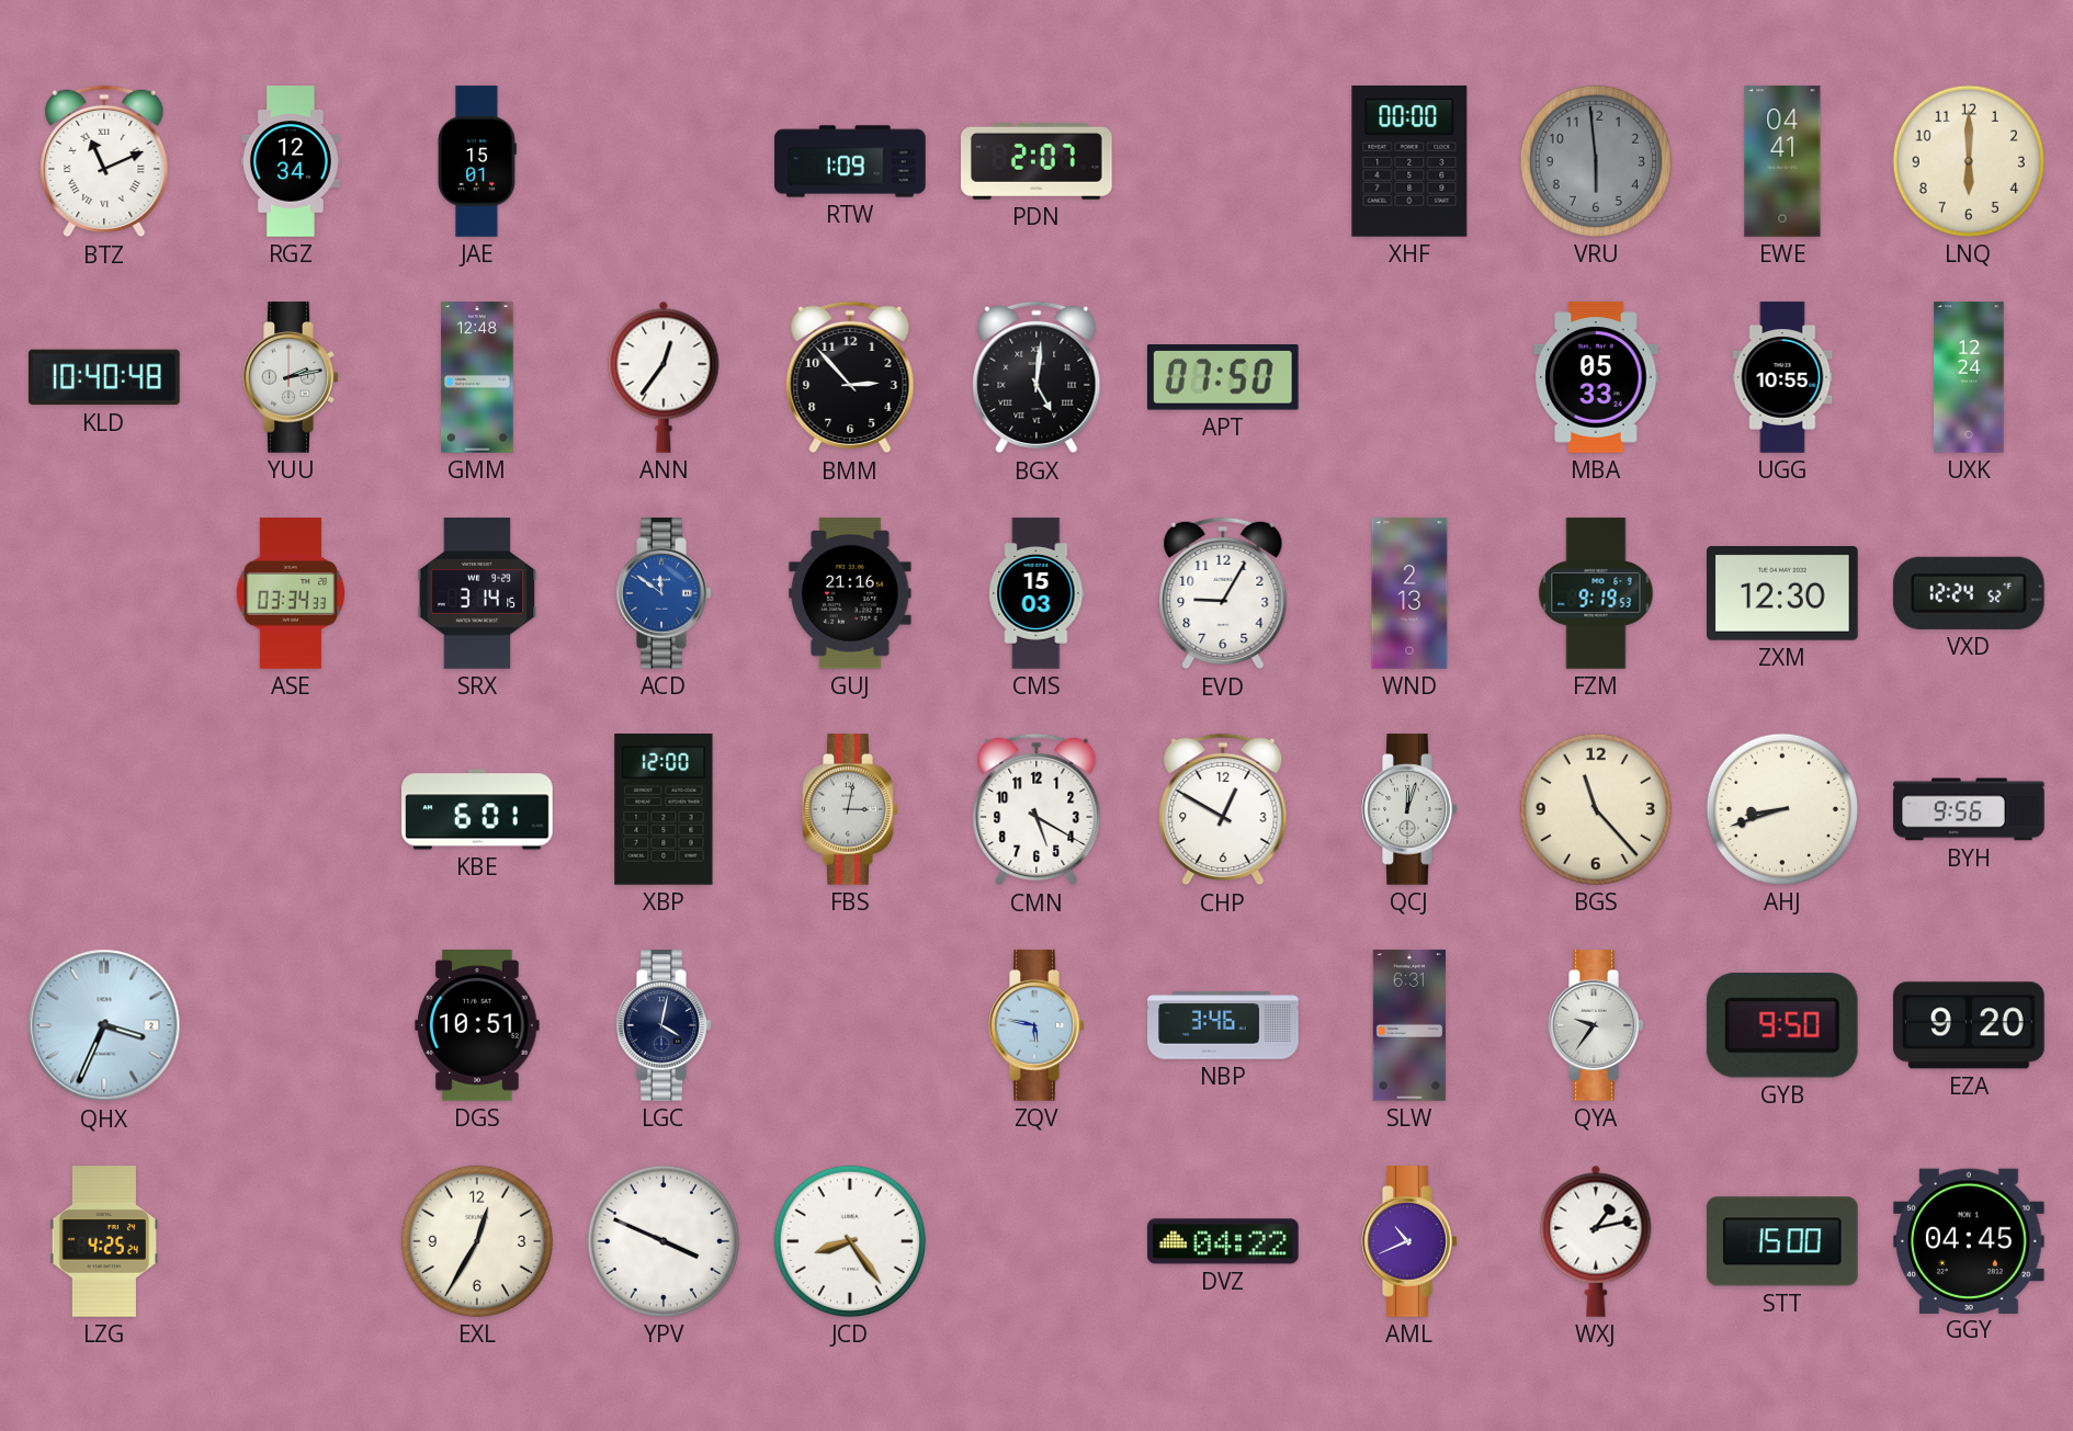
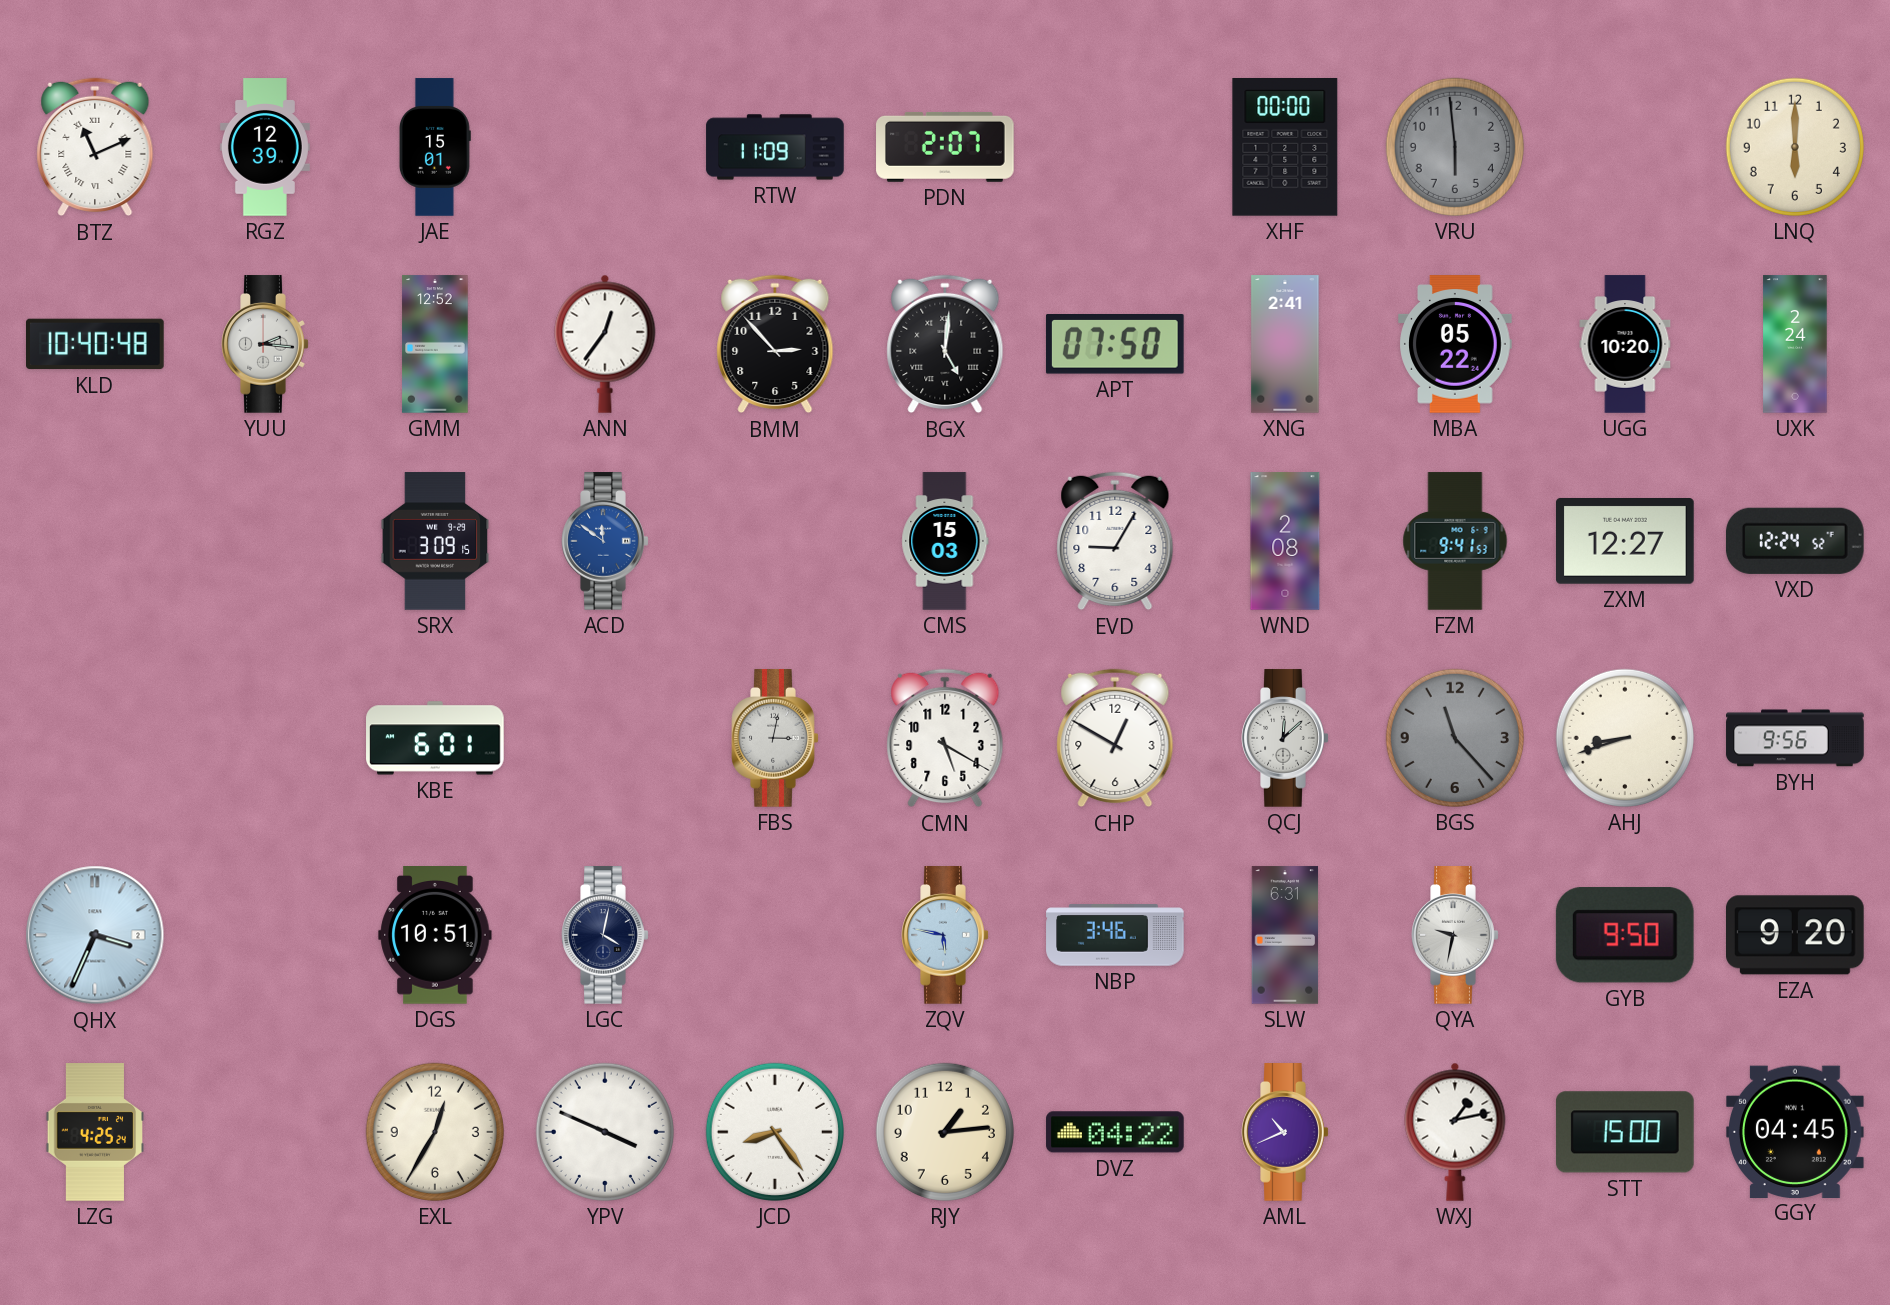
RGZ: 12:34 -> 12:39
RTW: 1:09 -> 11:09
EWE: 04:41 -> none
YUU: 2:13 -> 2:16
GMM: 12:48 -> 12:52
XNG: none -> 2:41
MBA: 05:33 -> 05:22
UGG: 10:55 -> 10:20
UXK: 12:24 -> 2:24
ASE: 03:34 -> none
SRX: 3:14 -> 3:09
GUJ: 21:16 -> none
WND: 2:13 -> 2:08
FZM: 9:19 -> 9:41
ZXM: 12:30 -> 12:27
XBP: 12:00 -> none
QCJ: 12:03 -> 12:08
BGS dial: cream -> grey
QYA: 9:36 -> 9:32
RJY: none -> 1:14
